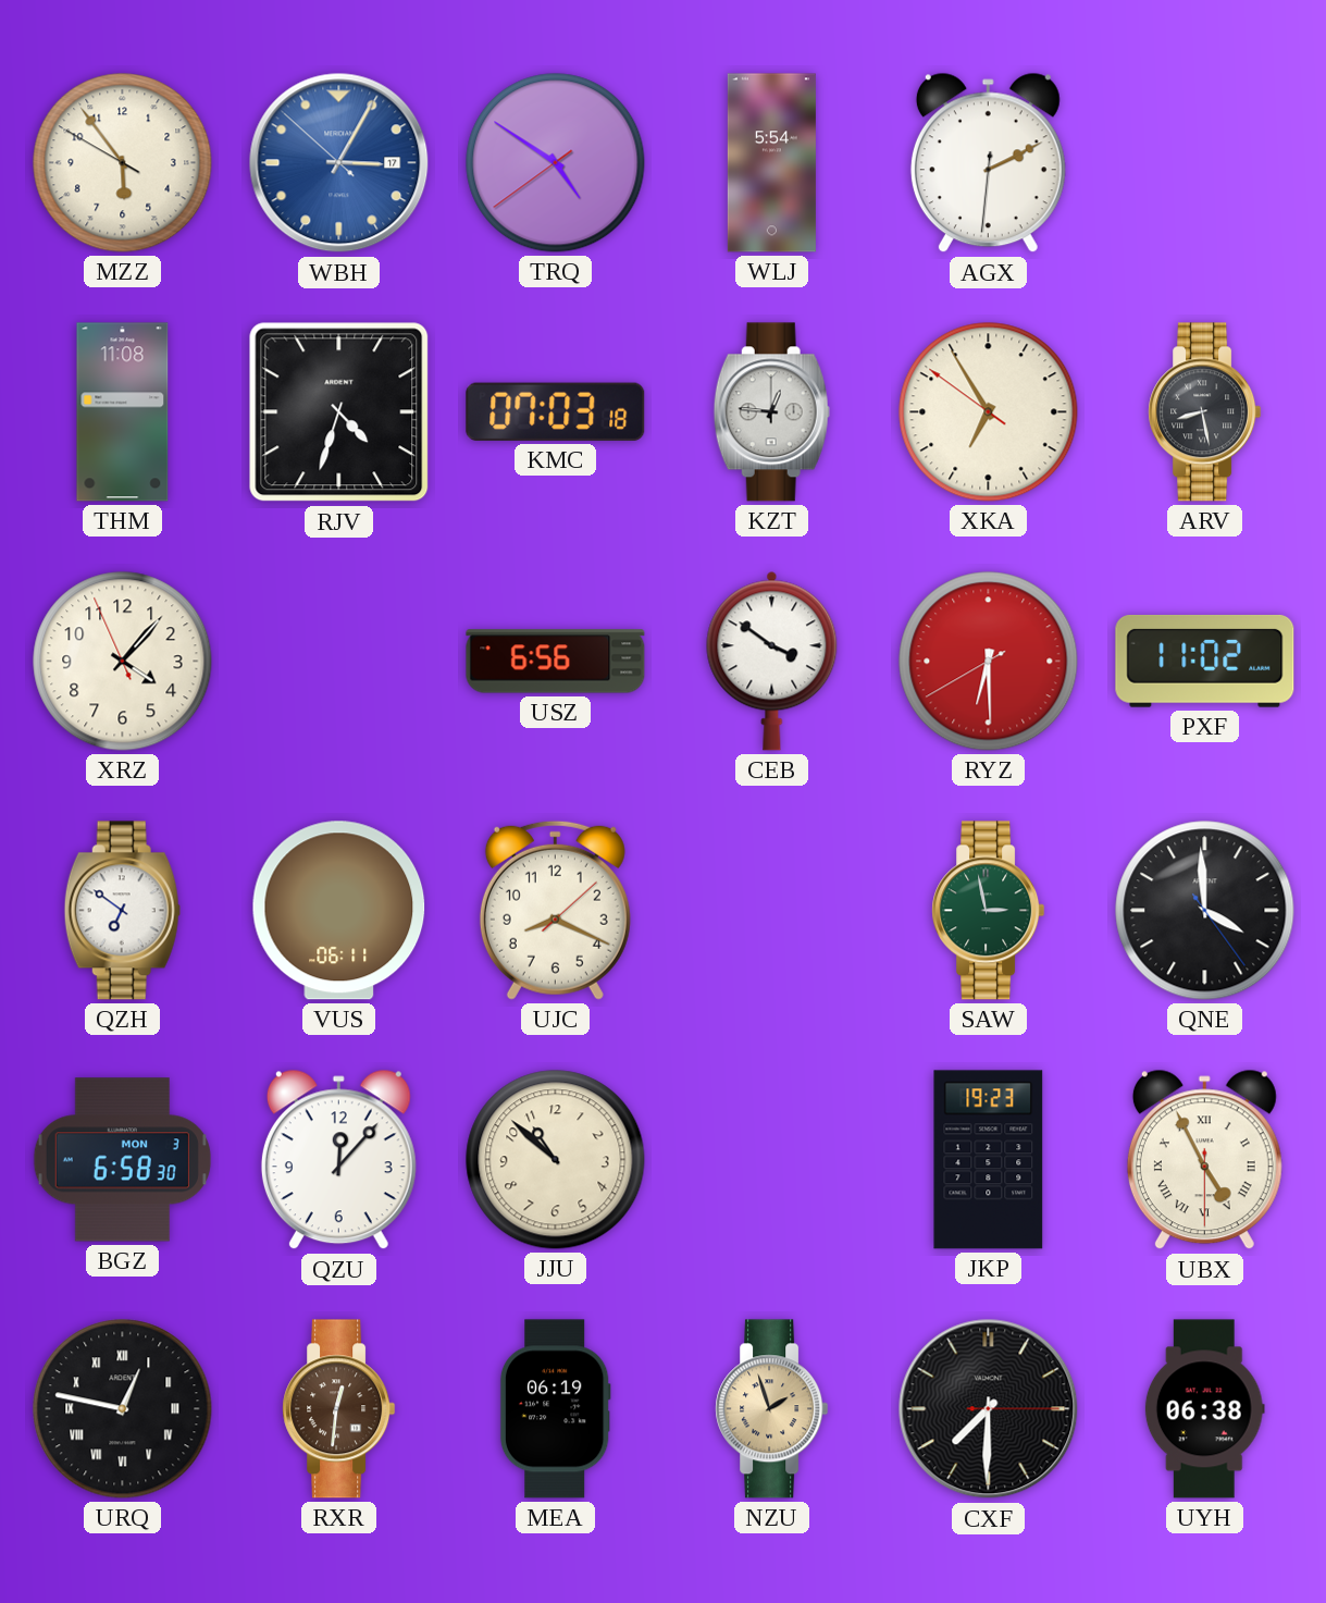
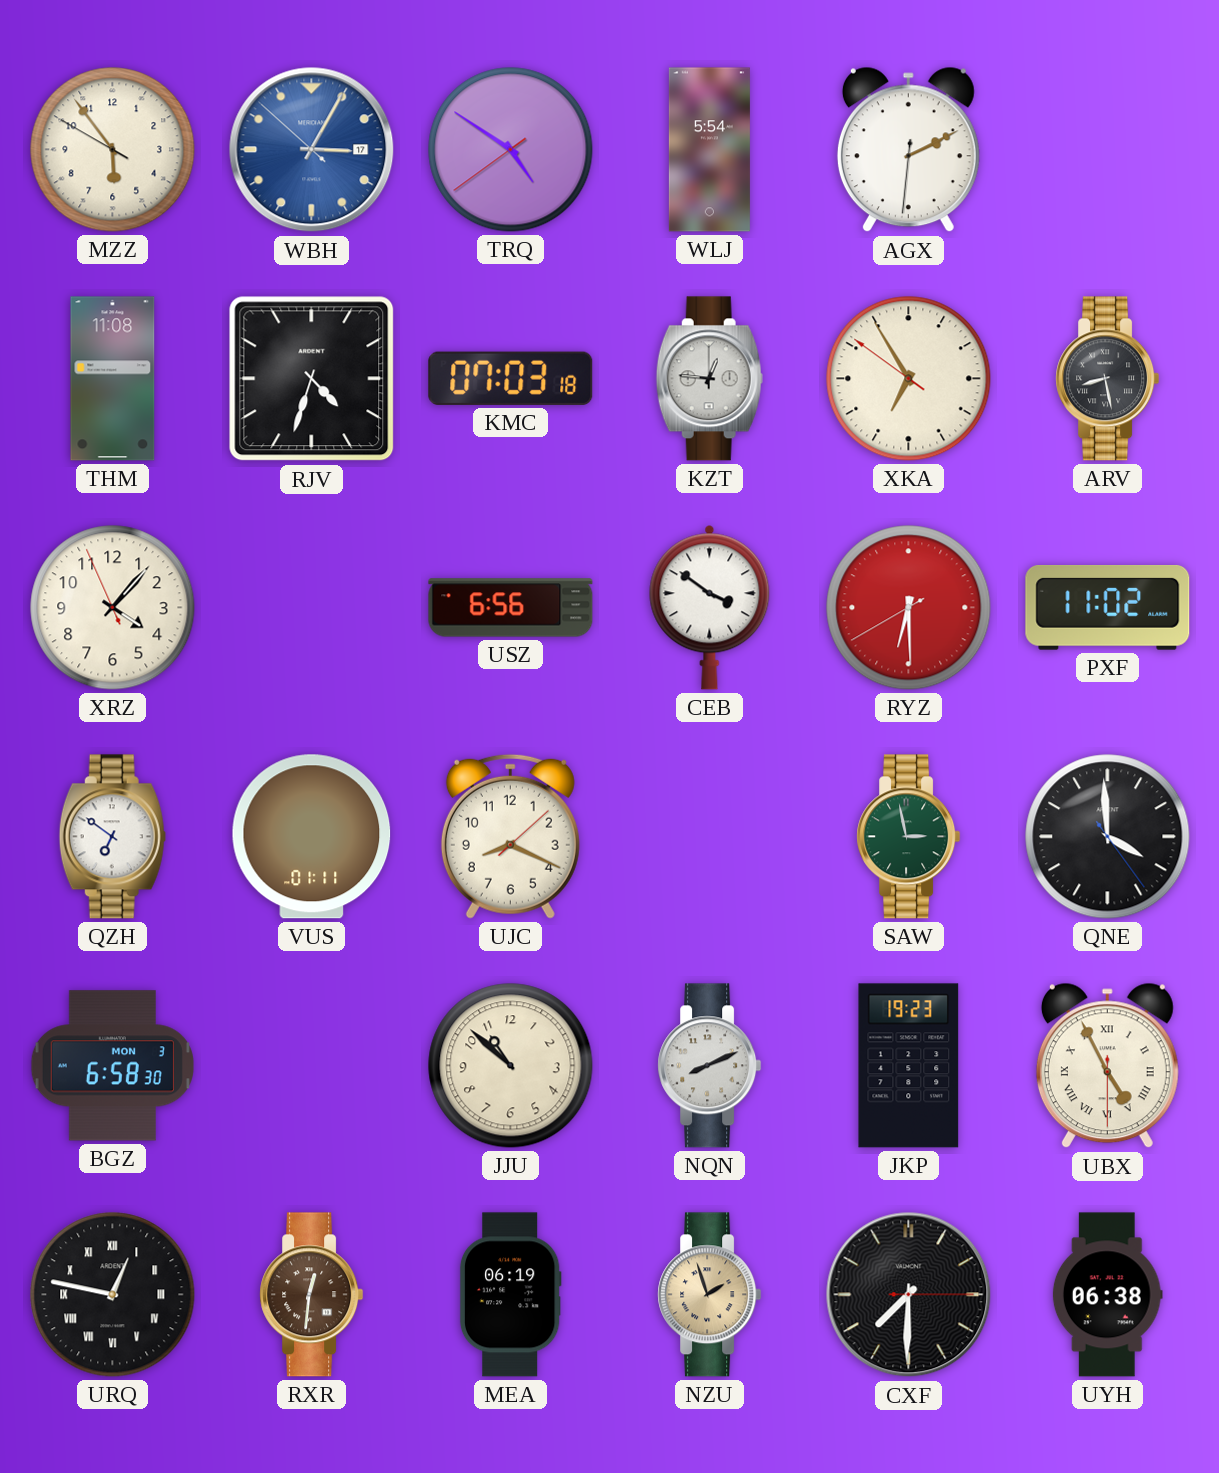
VUS: 06:11 -> 01:11
QZU: 12:07 -> none
NQN: none -> 8:11
